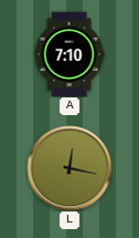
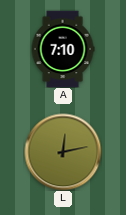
L: 12:17 -> 12:13
